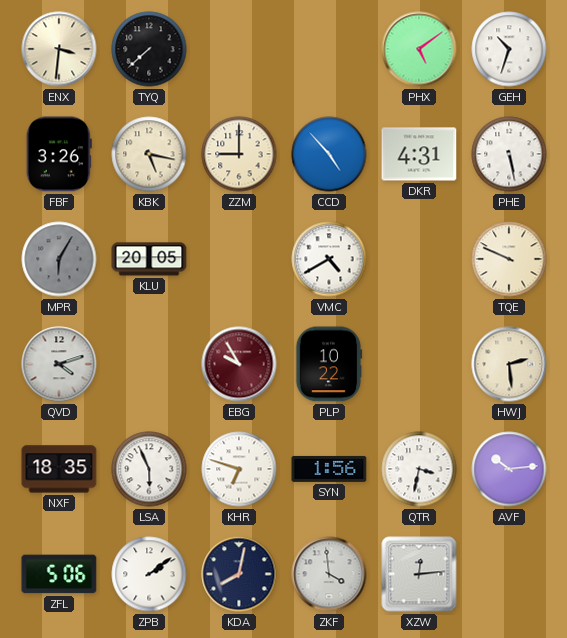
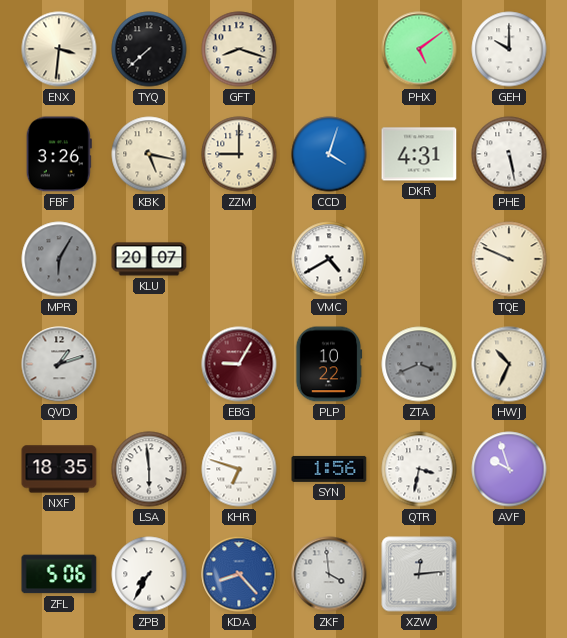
GFT: none -> 8:18
GEH: 10:33 -> 10:00
CCD: 4:53 -> 4:03
KLU: 20:05 -> 20:07
QVD: 4:12 -> 1:12
EBG: 9:55 -> 9:05
ZTA: none -> 3:41
HWJ: 2:29 -> 10:34
LSA: 5:56 -> 5:59
AVF: 10:14 -> 9:57
ZPB: 2:09 -> 7:35
KDA: 8:02 -> 8:23
KDA dial: navy -> blue
